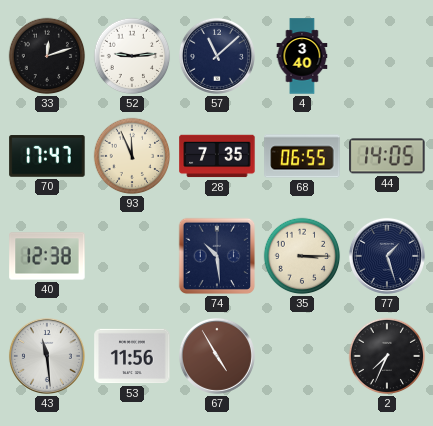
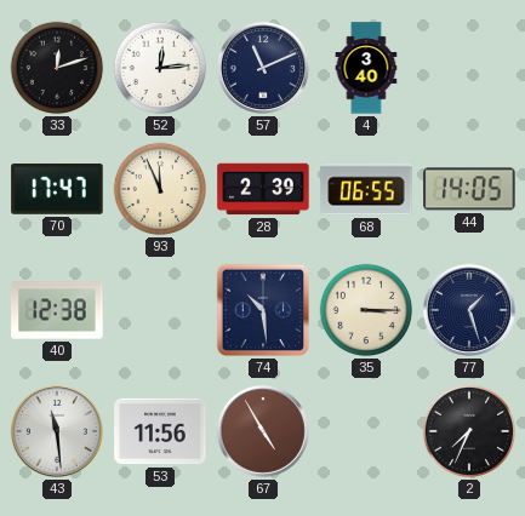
52: 9:14 -> 12:14
57: 11:08 -> 11:11
28: 7:35 -> 2:39
